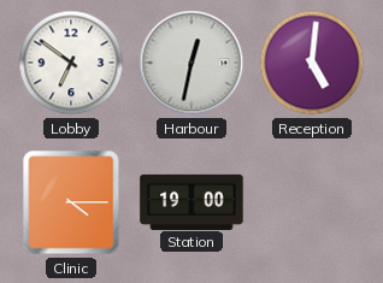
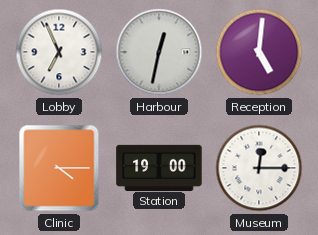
Lobby: 6:51 -> 6:56
Museum: none -> 12:15
